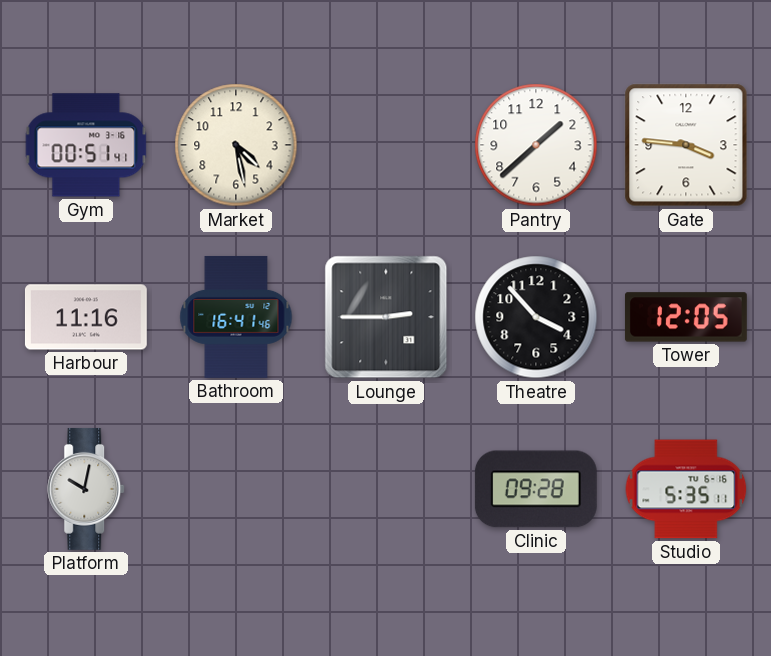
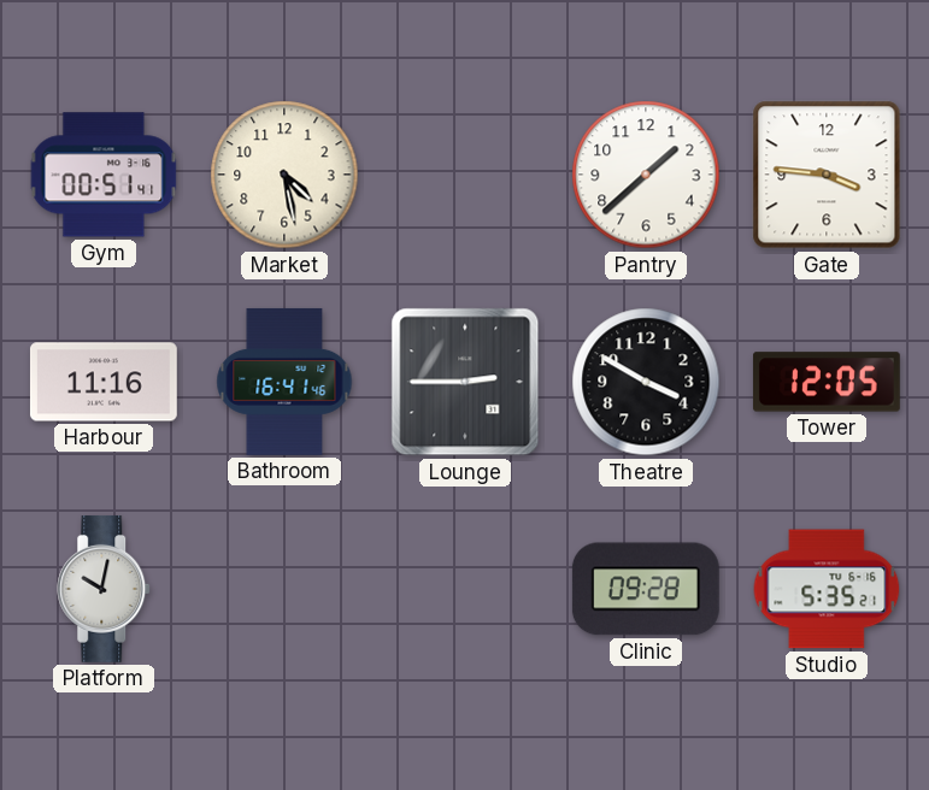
Theatre: 3:53 -> 3:50
Studio: 5:35:11 -> 5:35:21
